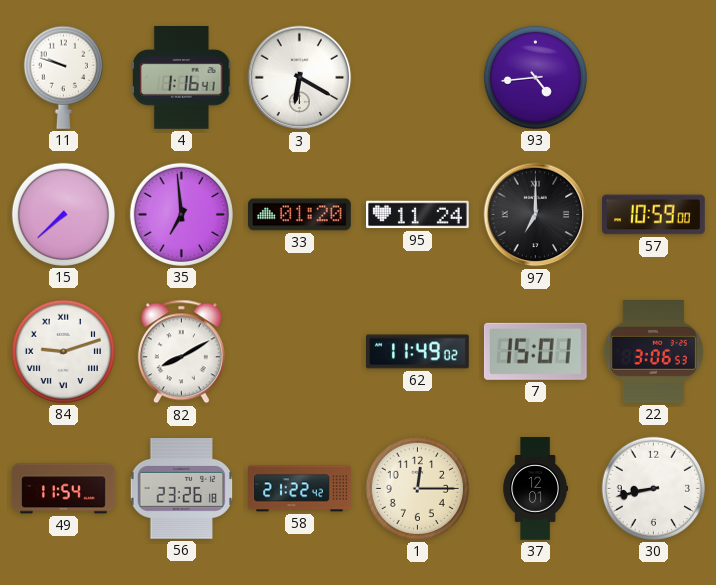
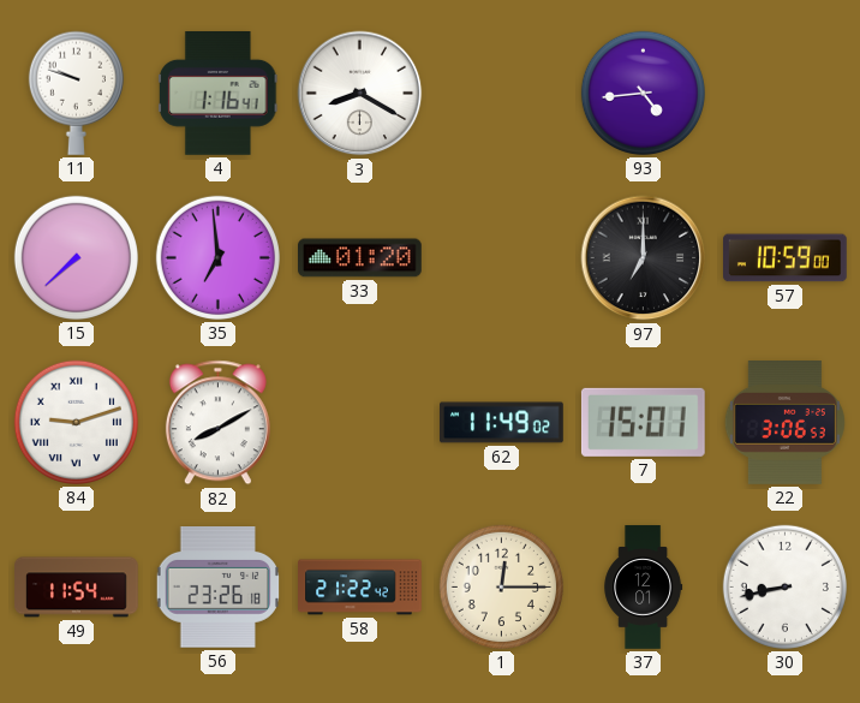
3: 6:20 -> 8:20
95: 11:24 -> none
